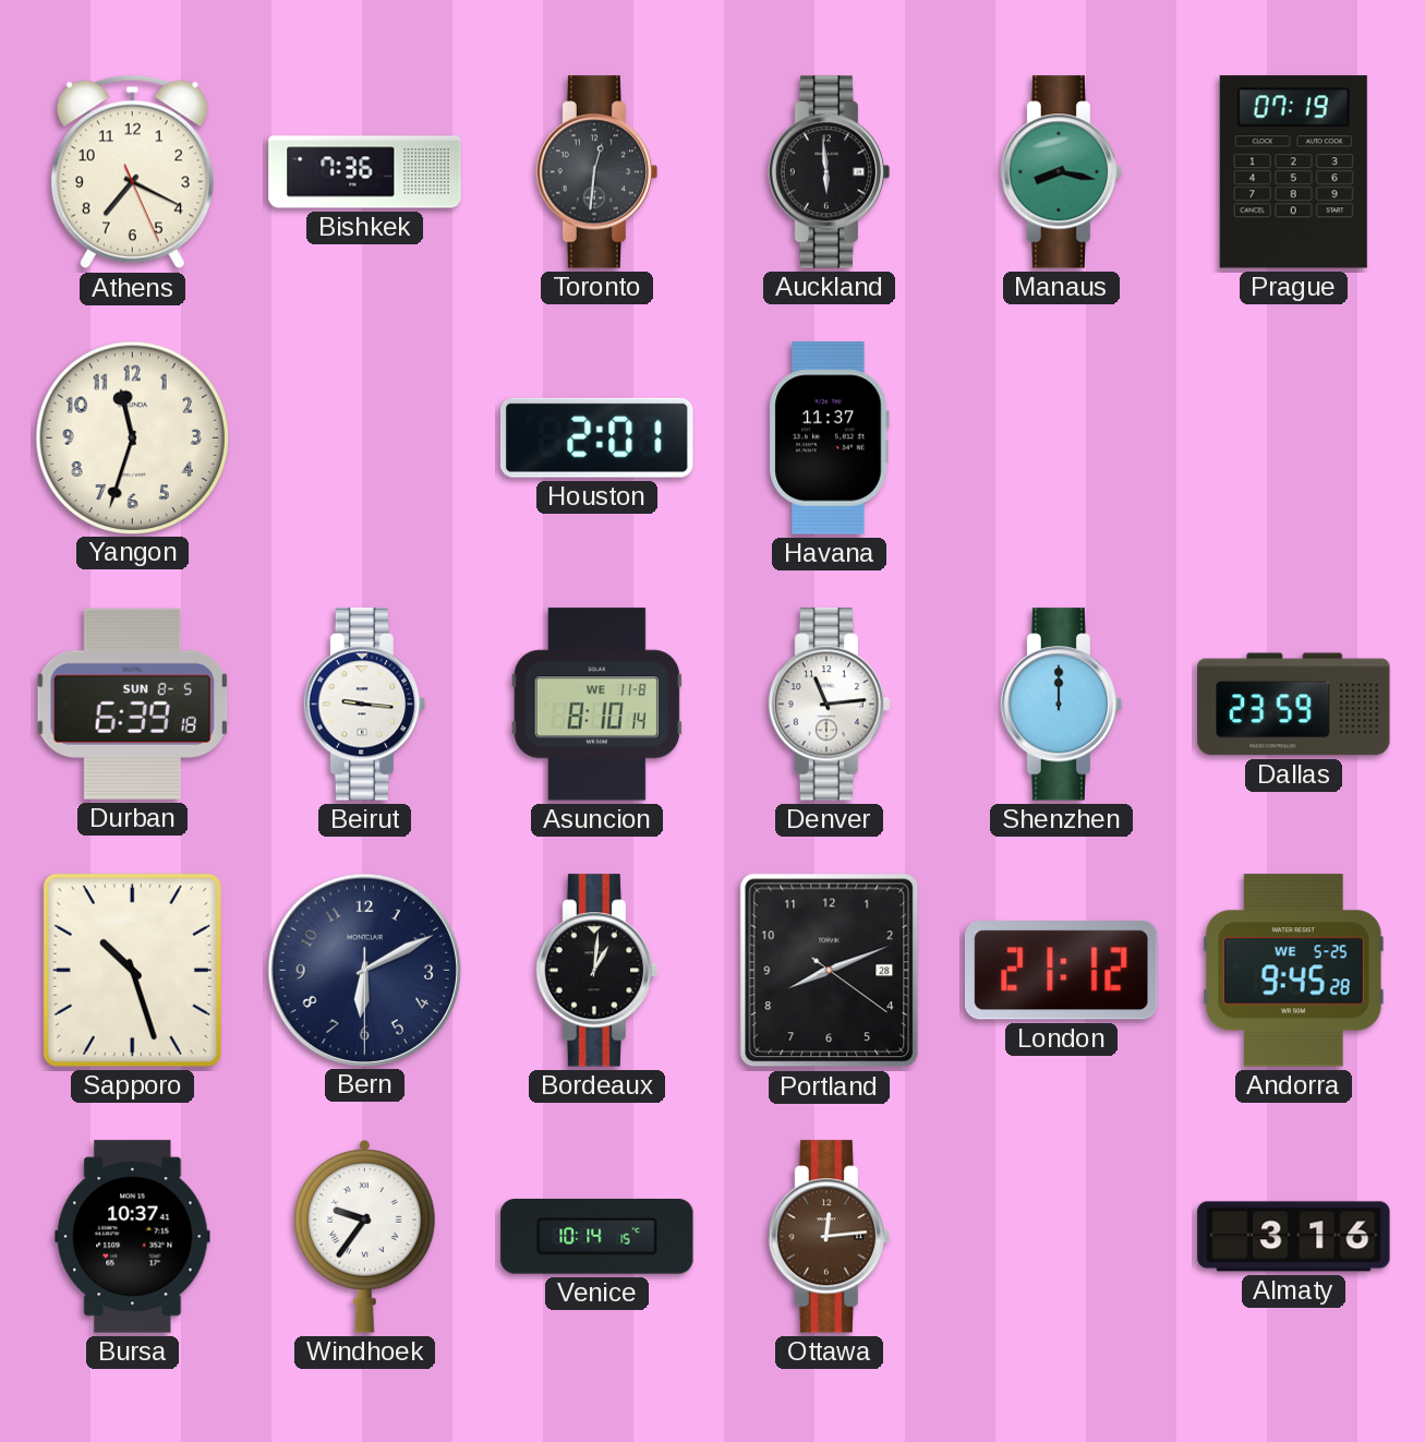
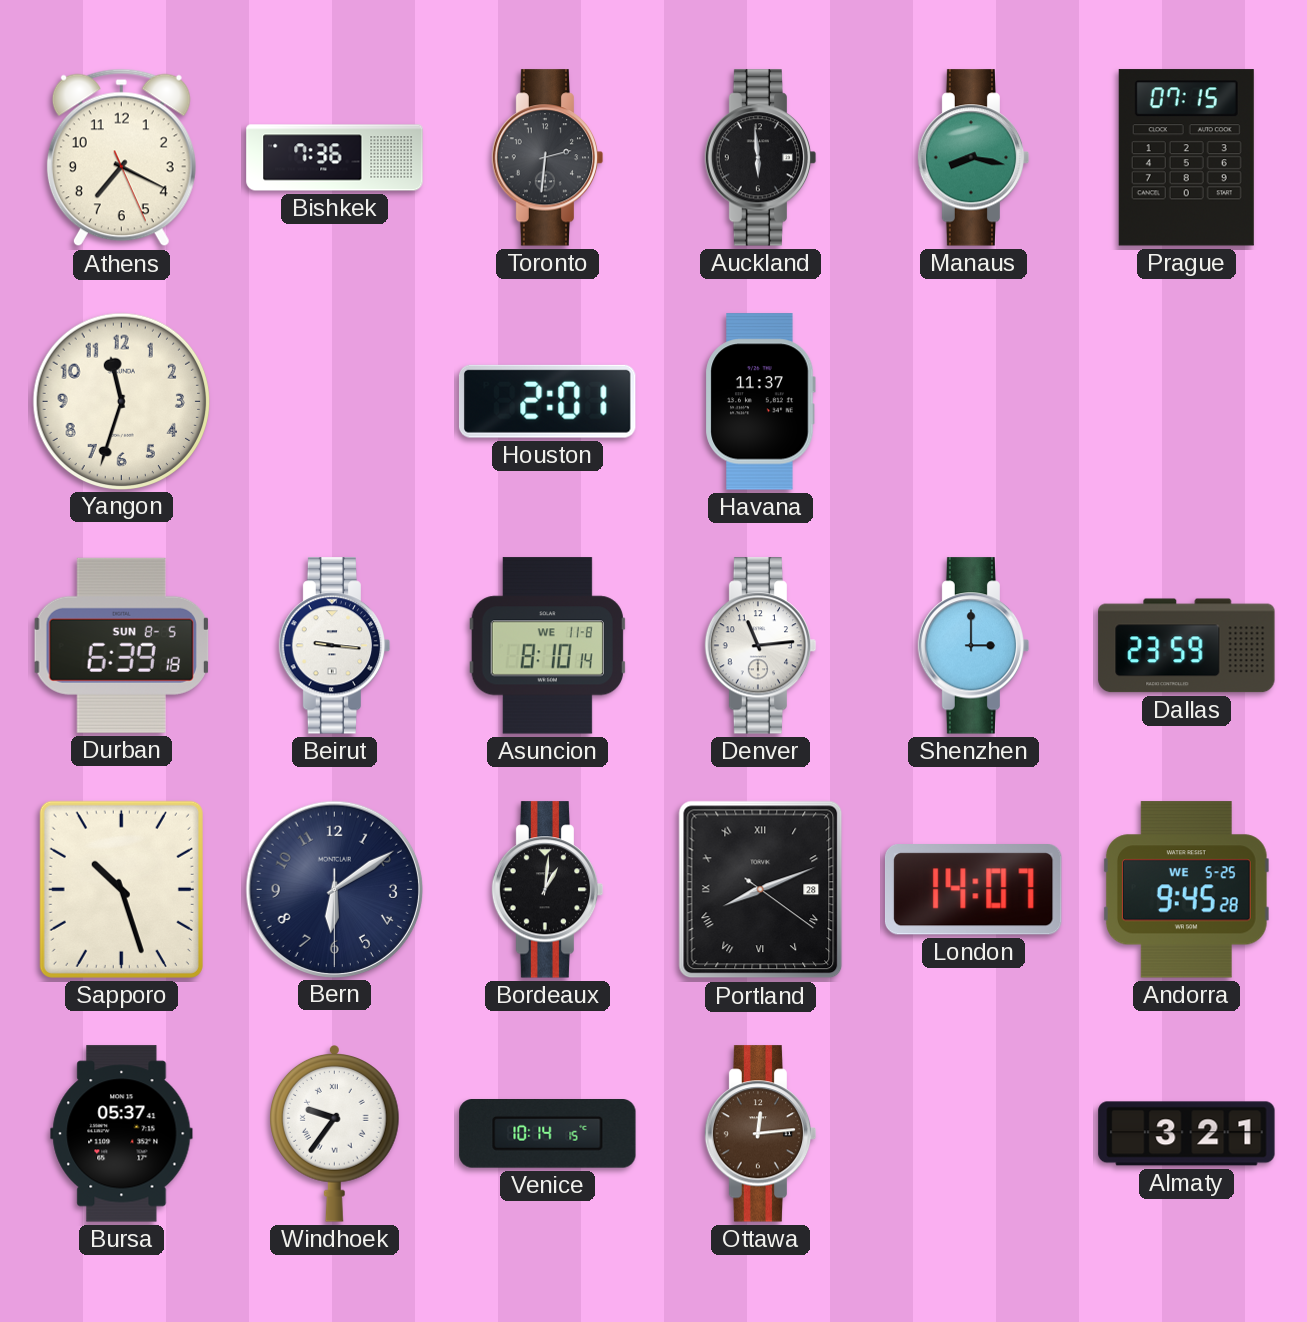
Toronto: 12:31 -> 2:31
Prague: 07:19 -> 07:15
Shenzhen: 12:00 -> 3:00
Bern: 6:10 -> 6:09
Portland numerals: Arabic -> Roman
London: 21:12 -> 14:07
Bursa: 10:37 -> 05:37
Almaty: 3:16 -> 3:21
